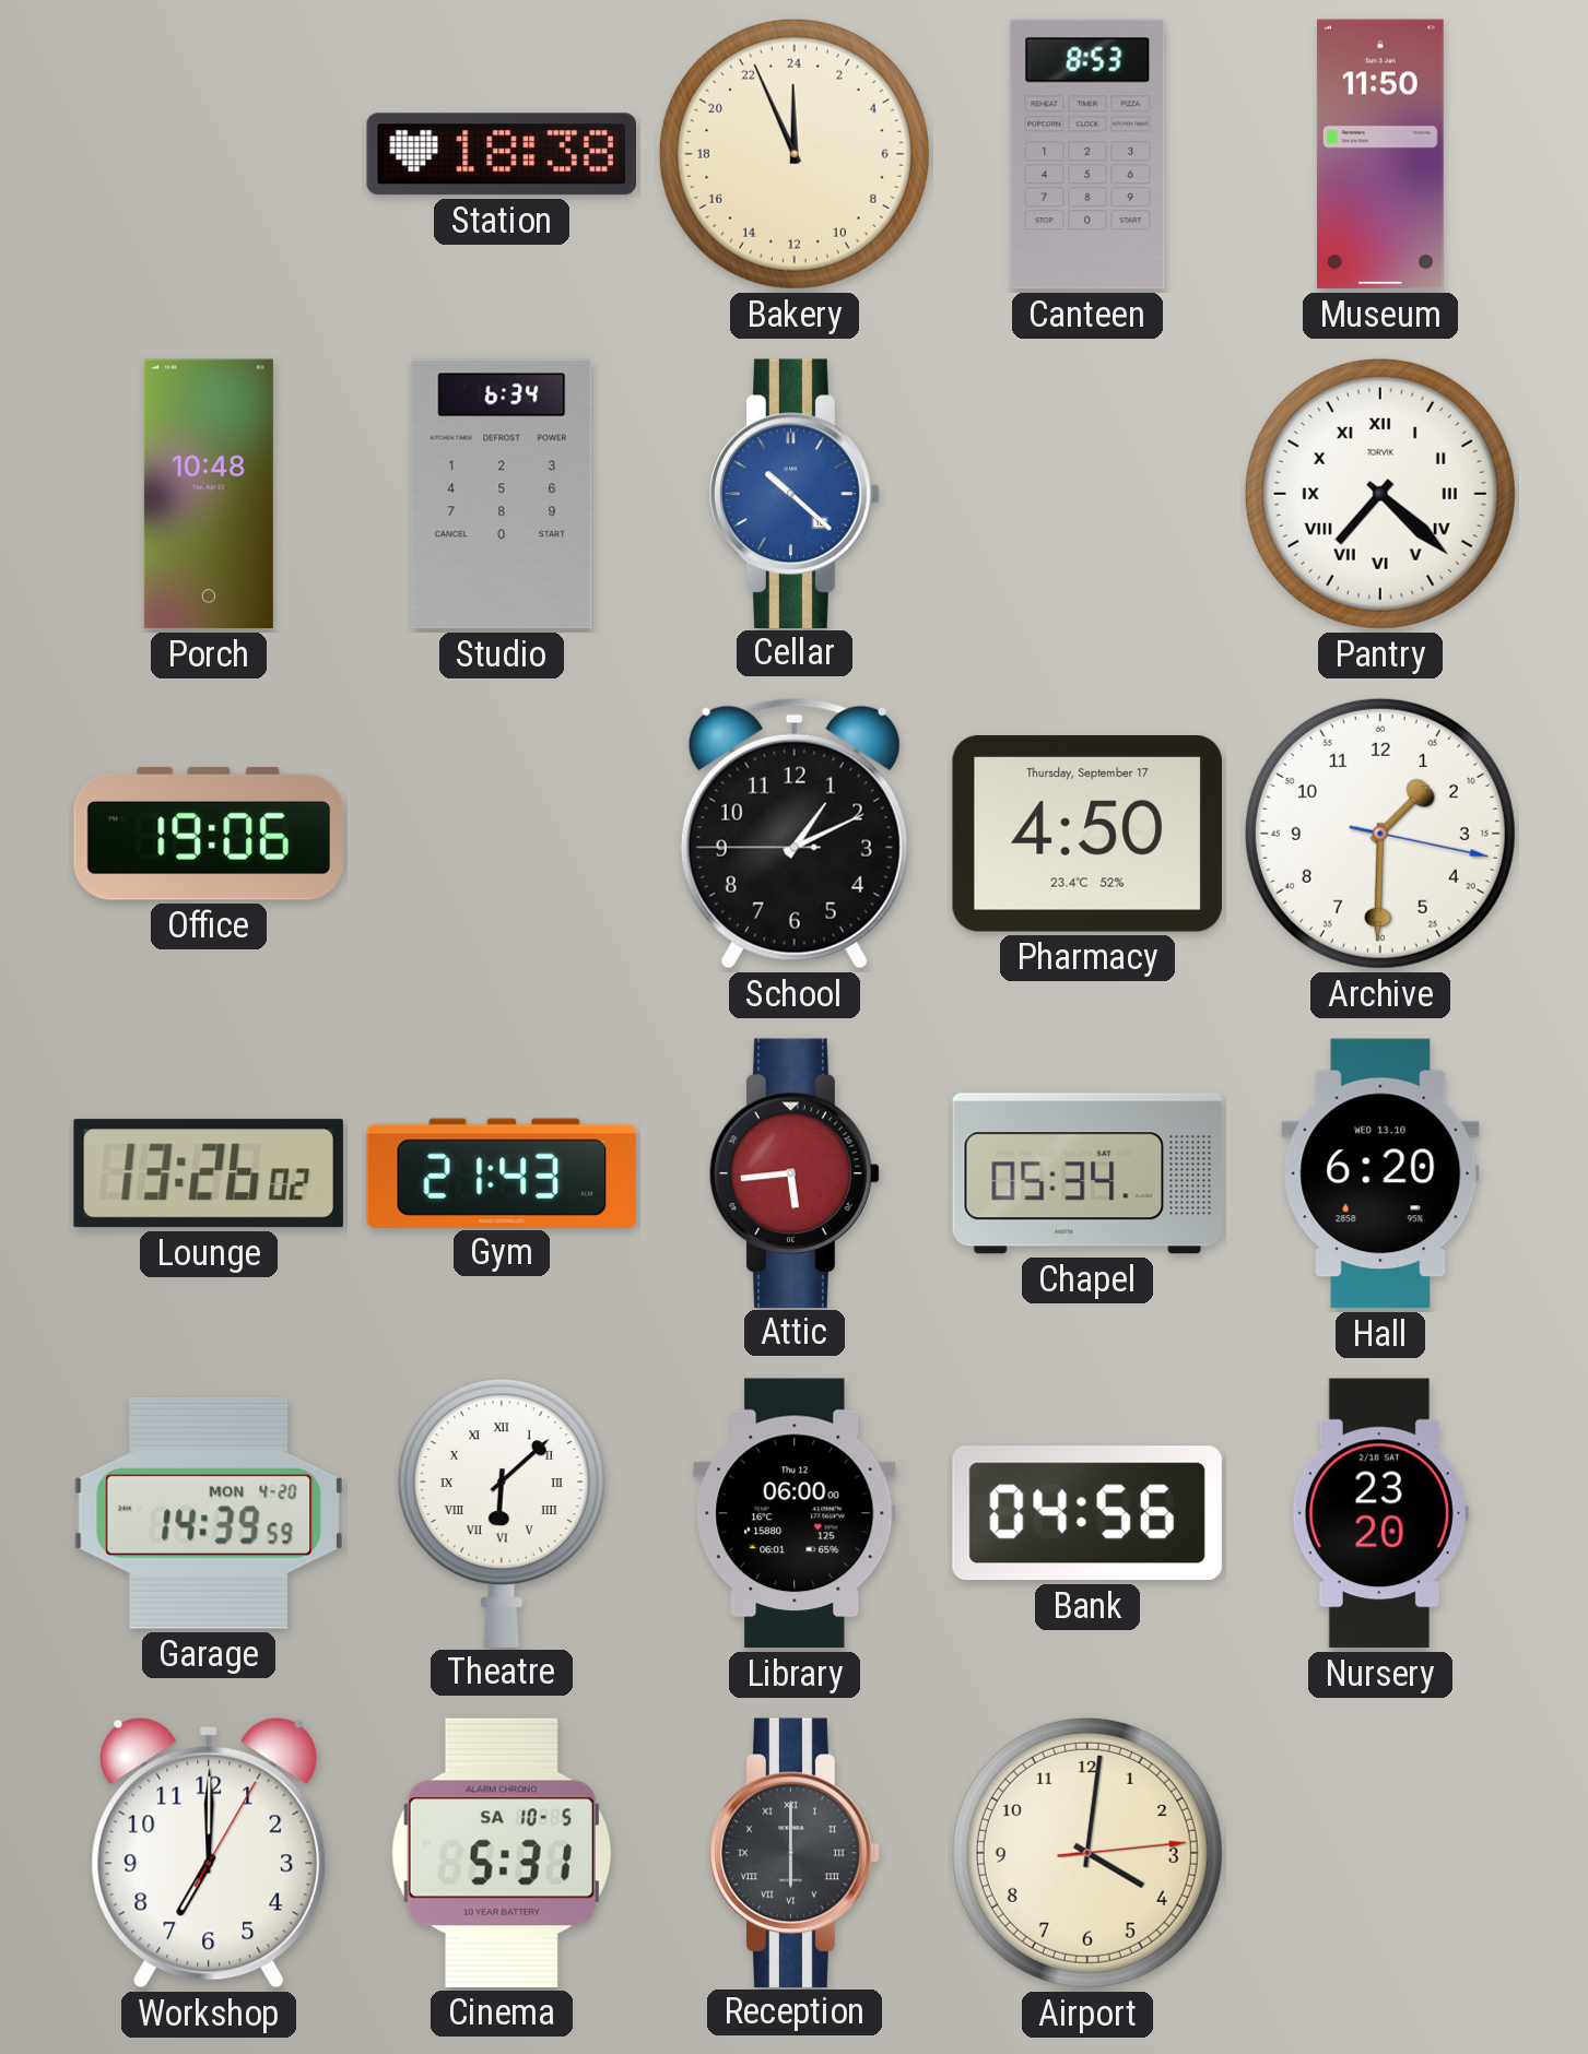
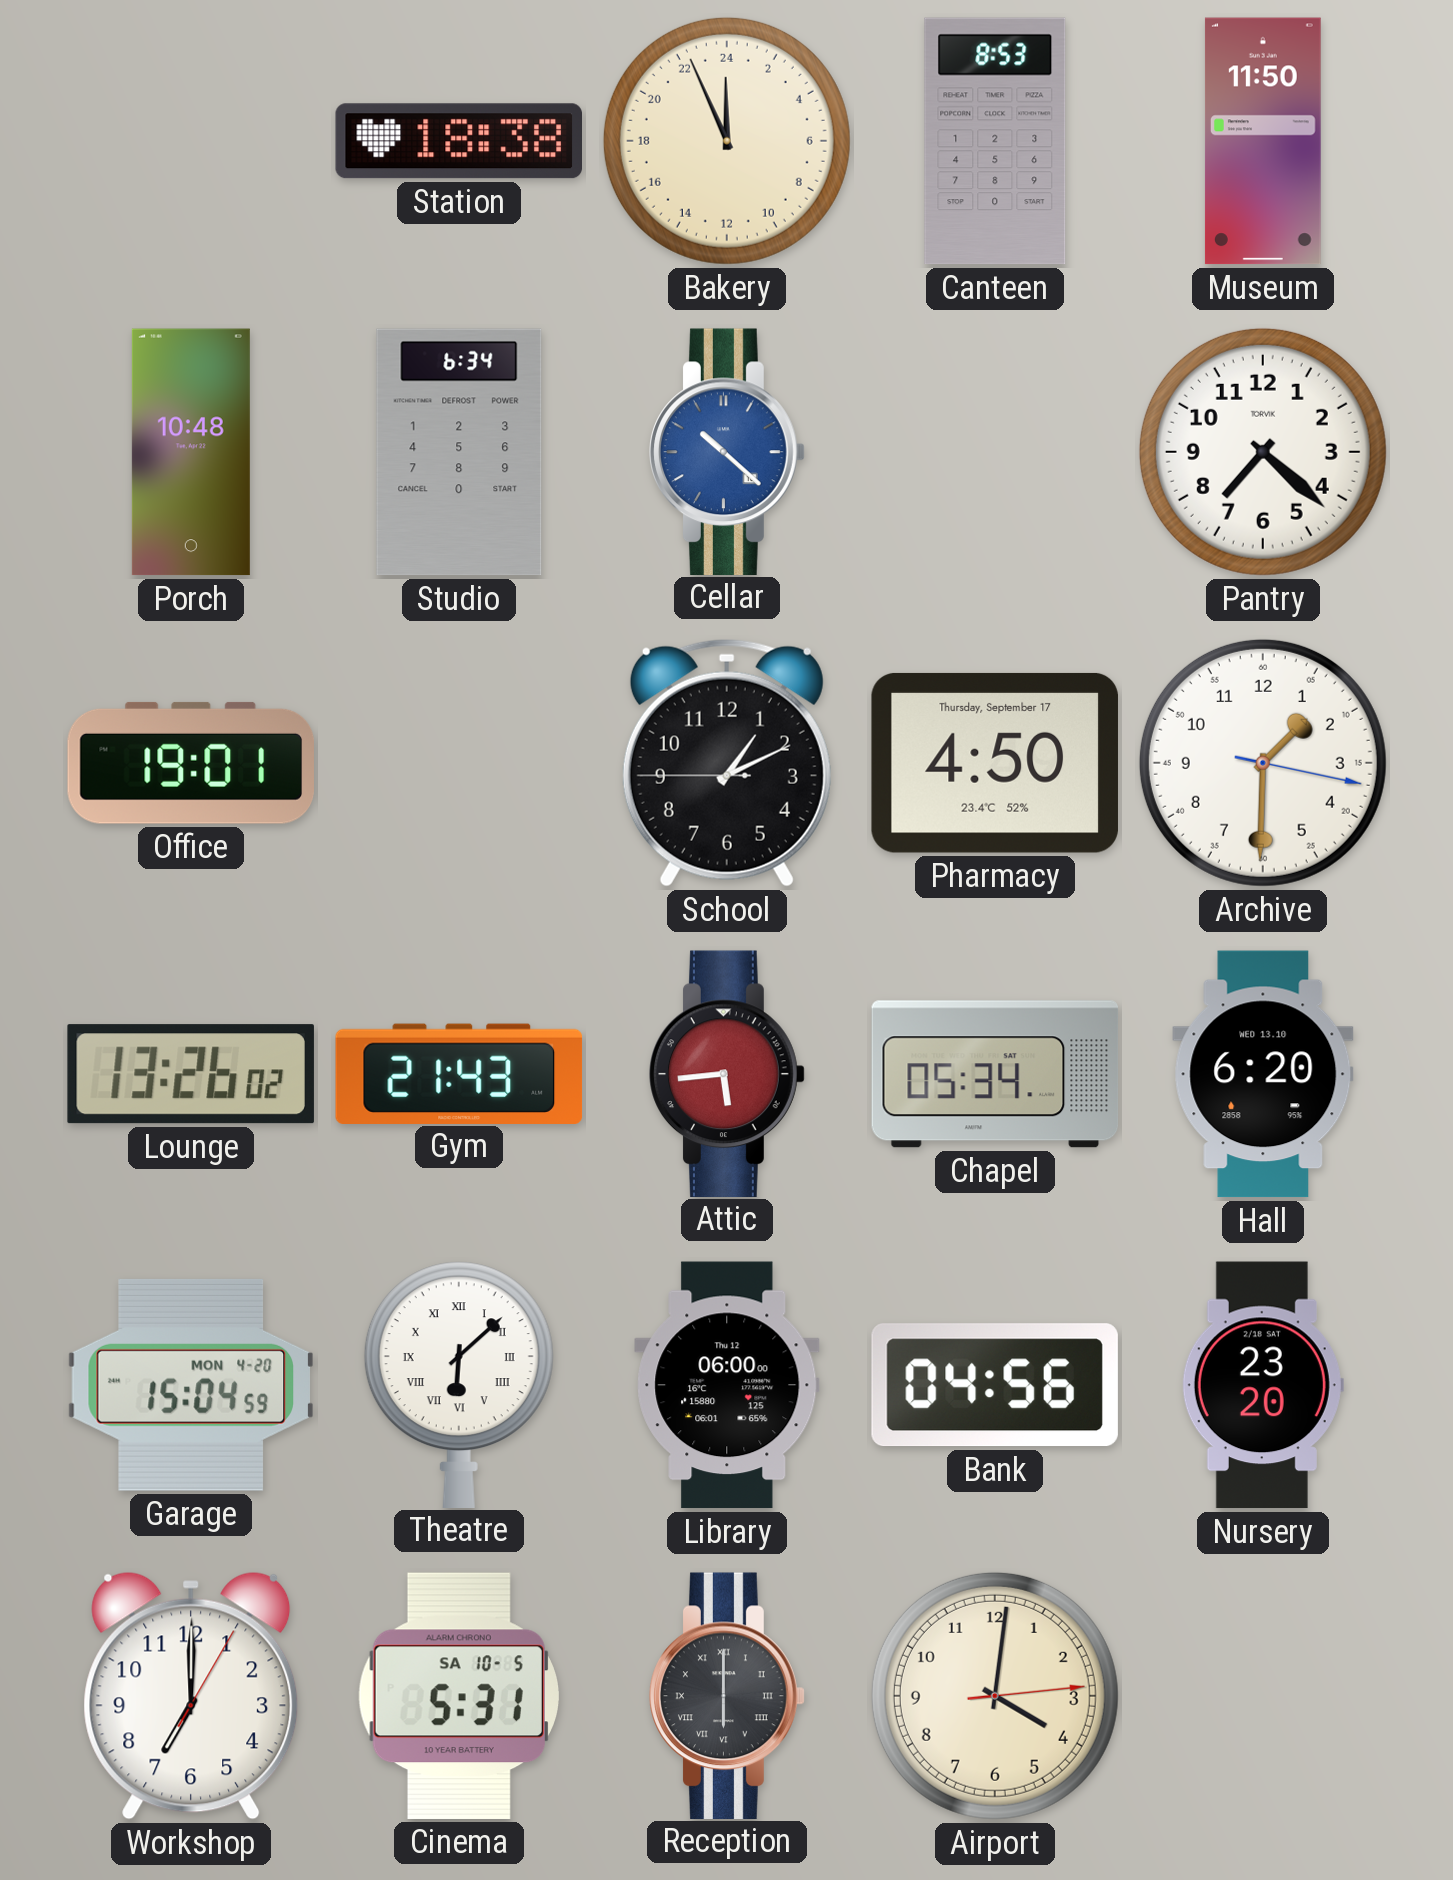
Pantry numerals: Roman -> Arabic
Office: 19:06 -> 19:01
Garage: 14:39 -> 15:04
